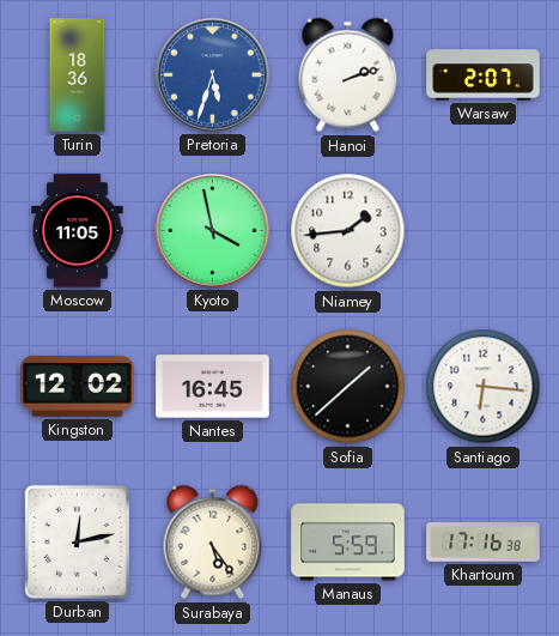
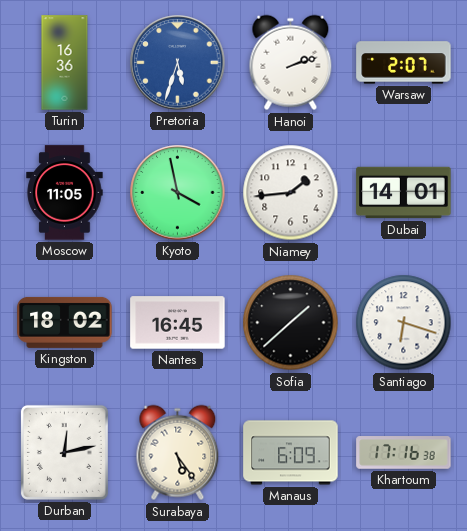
Turin: 18:36 -> 16:36
Dubai: none -> 14:01
Kingston: 12:02 -> 18:02
Santiago: 6:16 -> 6:18
Manaus: 5:59 -> 6:09
